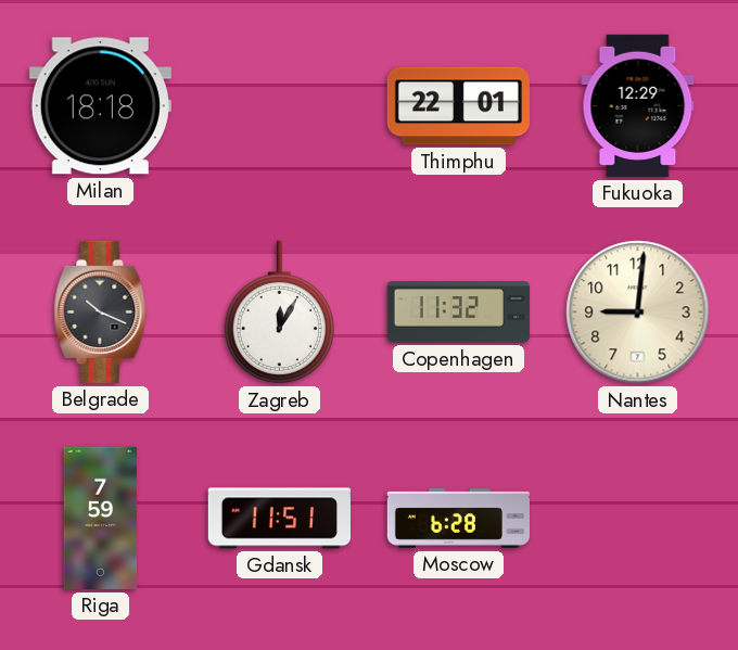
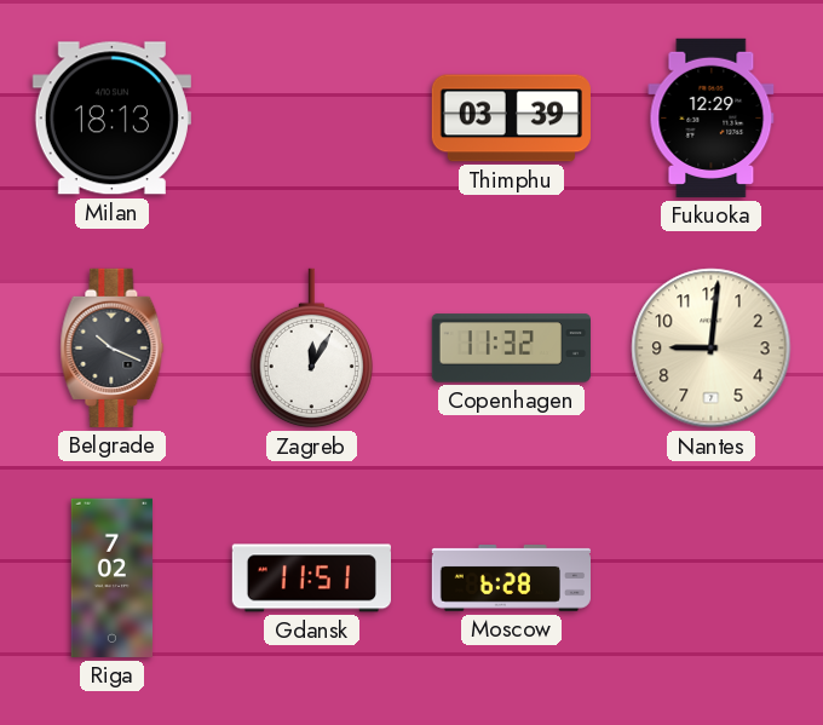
Milan: 18:18 -> 18:13
Thimphu: 22:01 -> 03:39
Riga: 7:59 -> 7:02
